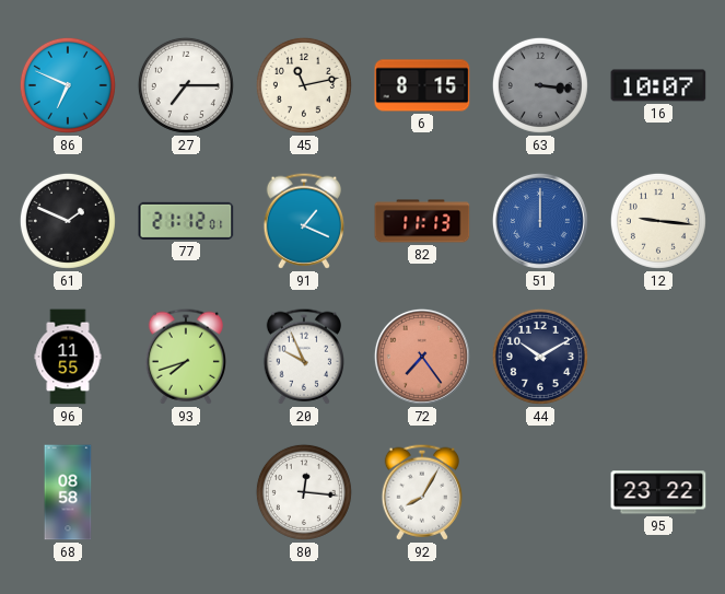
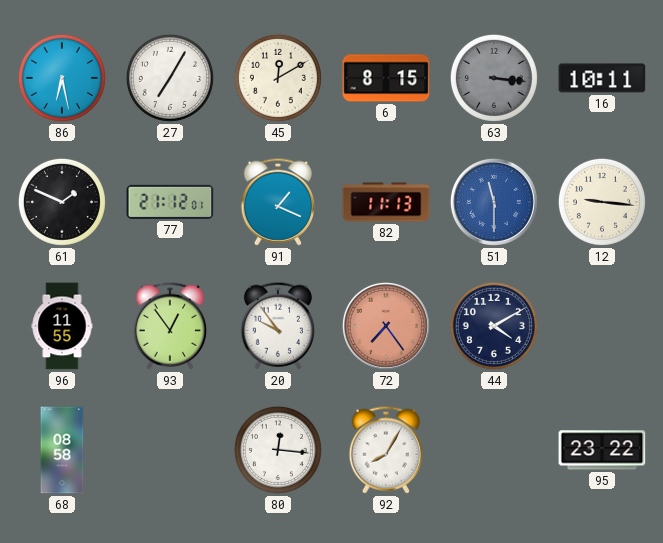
86: 6:49 -> 6:28
27: 7:15 -> 7:05
45: 11:13 -> 12:10
16: 10:07 -> 10:11
51: 12:00 -> 11:30
93: 7:42 -> 12:54
20: 9:56 -> 9:54
44: 10:10 -> 4:10
